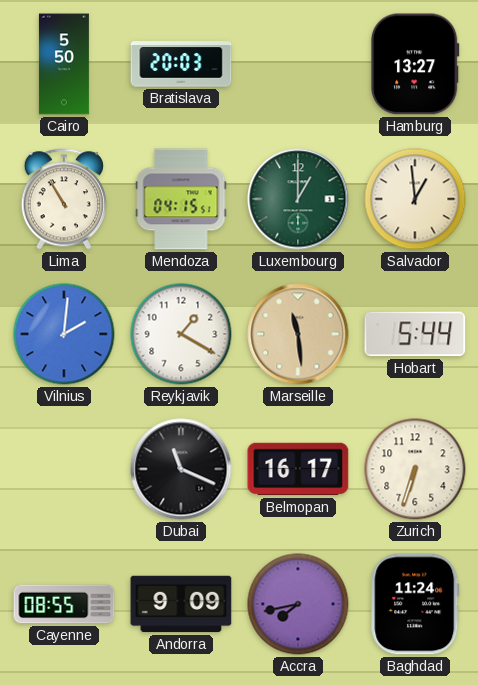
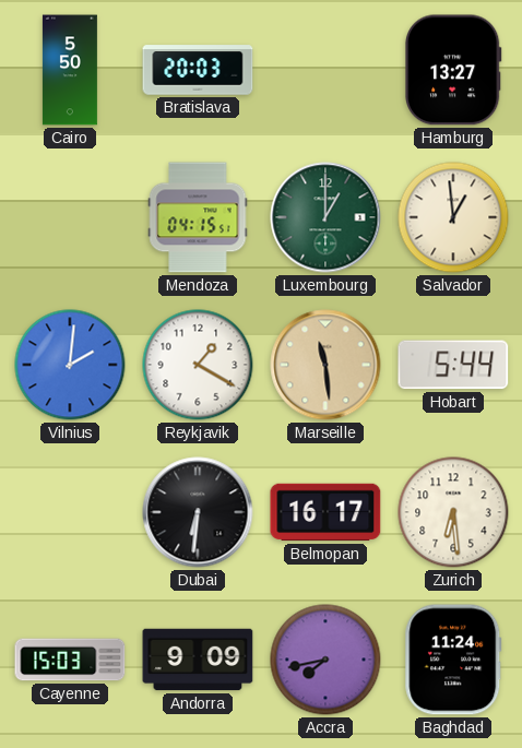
Lima: 10:55 -> none
Dubai: 11:19 -> 6:31
Zurich: 6:33 -> 6:29
Cayenne: 08:55 -> 15:03
